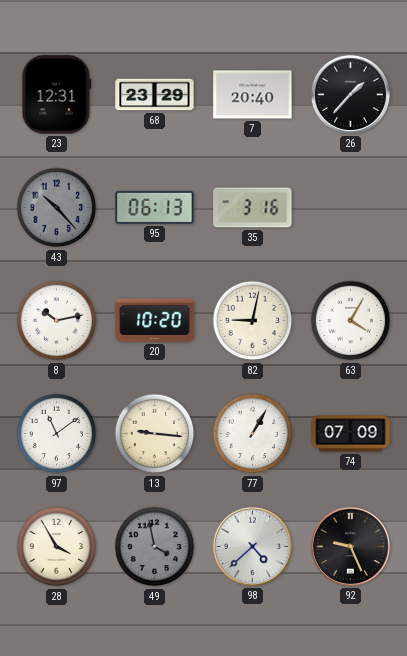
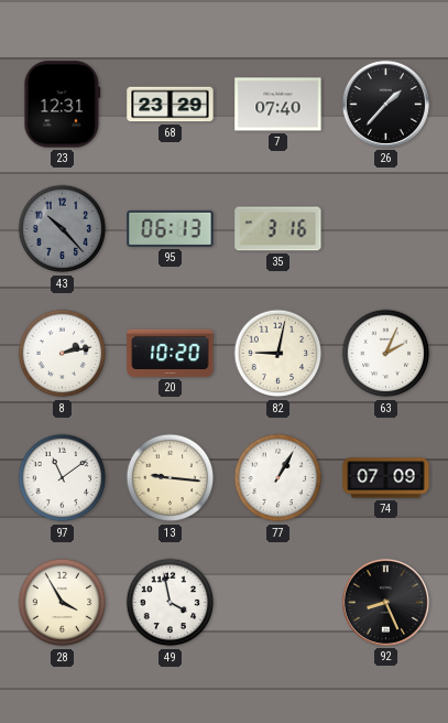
7: 20:40 -> 07:40
8: 10:13 -> 2:13
63: 4:05 -> 2:04
49 dial: grey -> white
98: 4:38 -> none
92: 9:26 -> 8:26
